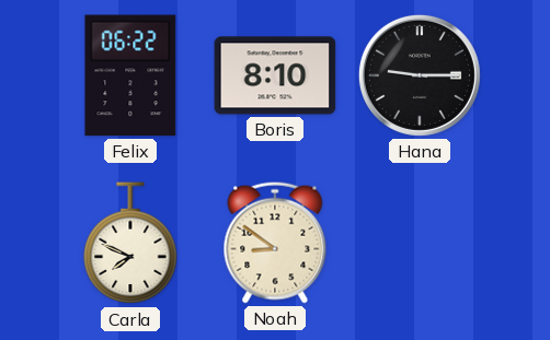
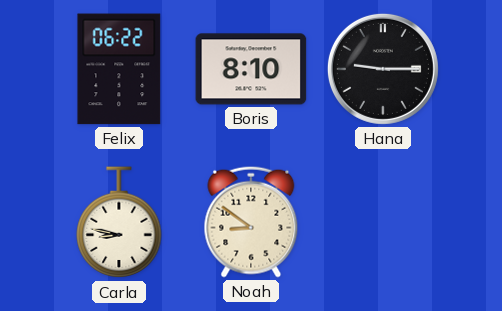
Carla: 7:49 -> 8:47
